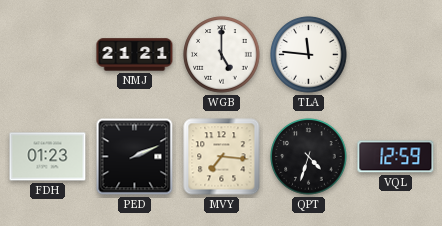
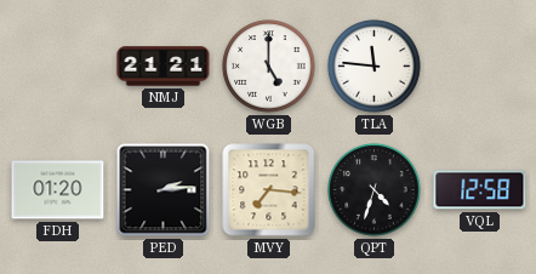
FDH: 01:23 -> 01:20
PED: 2:11 -> 2:14
VQL: 12:59 -> 12:58
